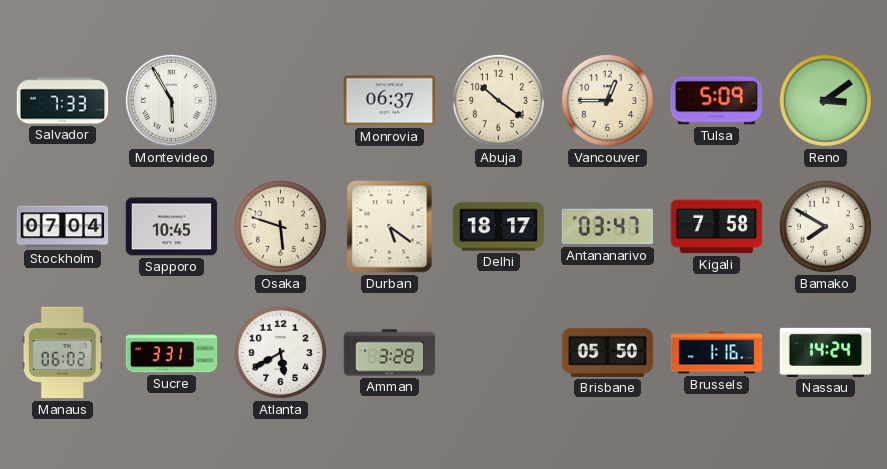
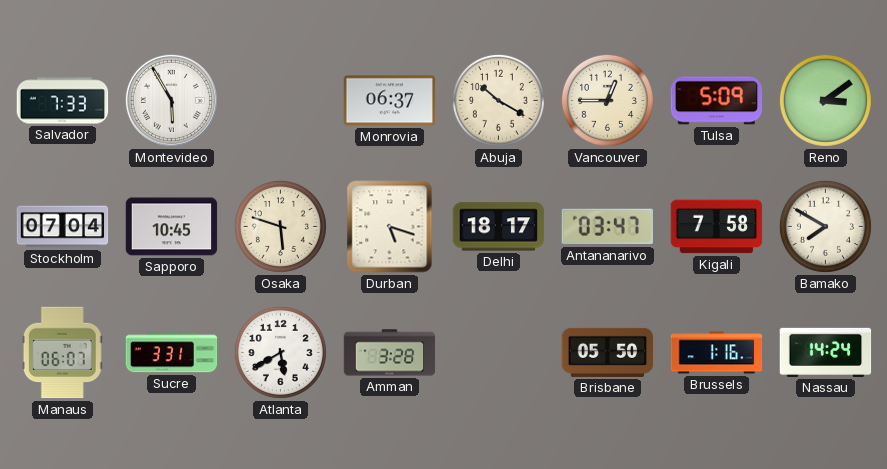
Abuja: 10:21 -> 10:20
Durban: 5:21 -> 5:18
Manaus: 06:02 -> 06:07
